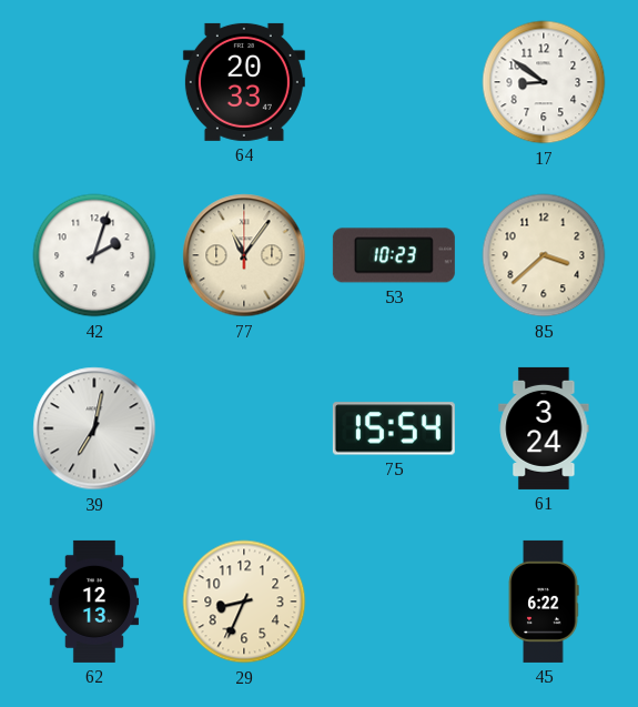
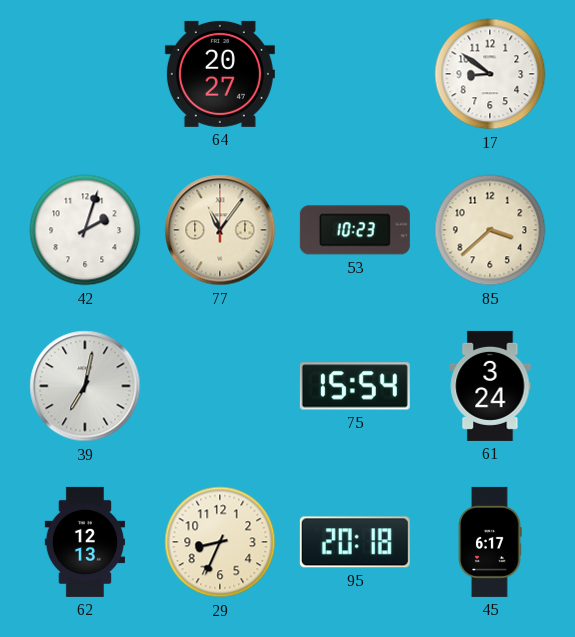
64: 20:33 -> 20:27
95: none -> 20:18
45: 6:22 -> 6:17
